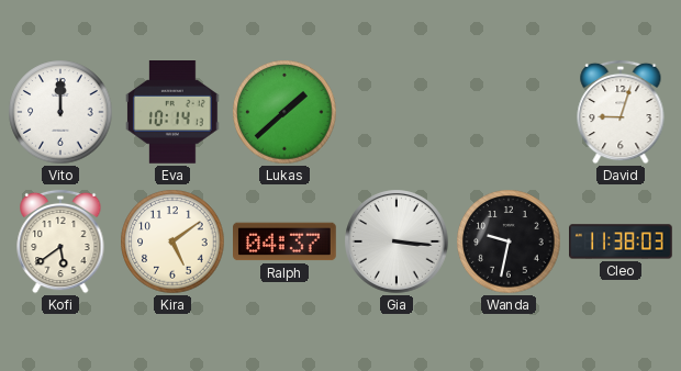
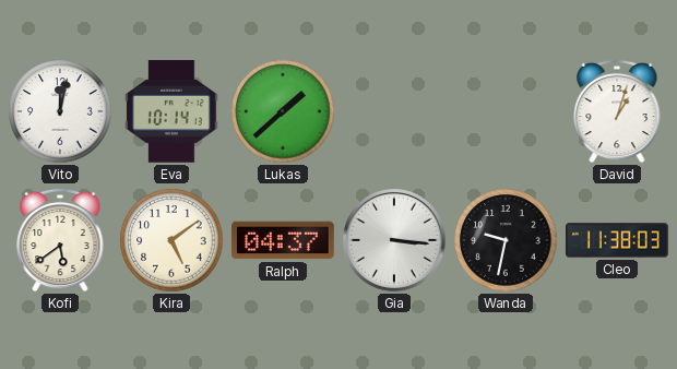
Vito: 12:00 -> 12:02
David: 9:03 -> 1:03
